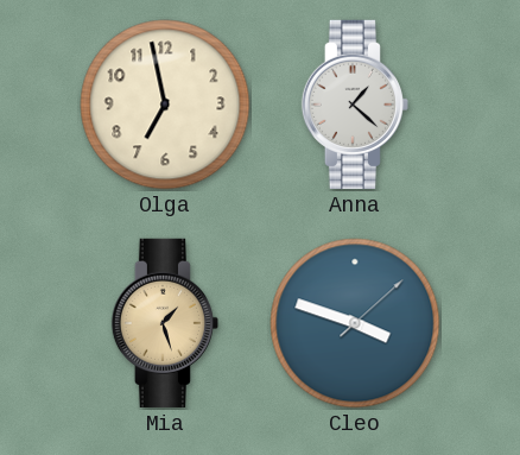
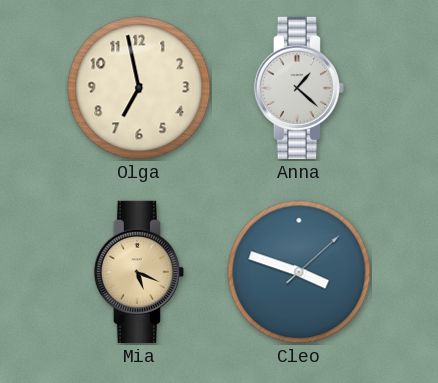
Mia: 1:27 -> 5:19
